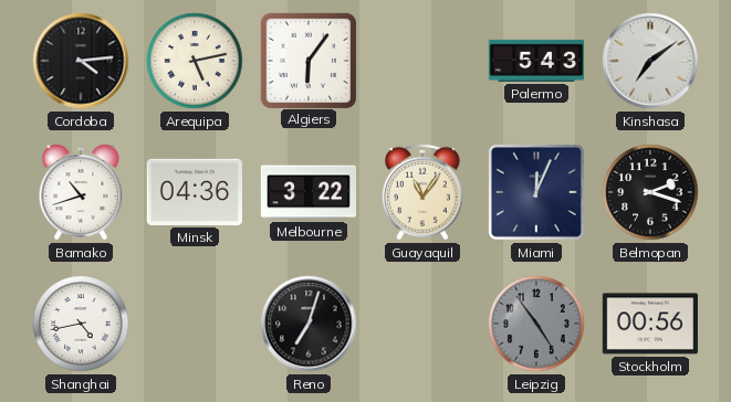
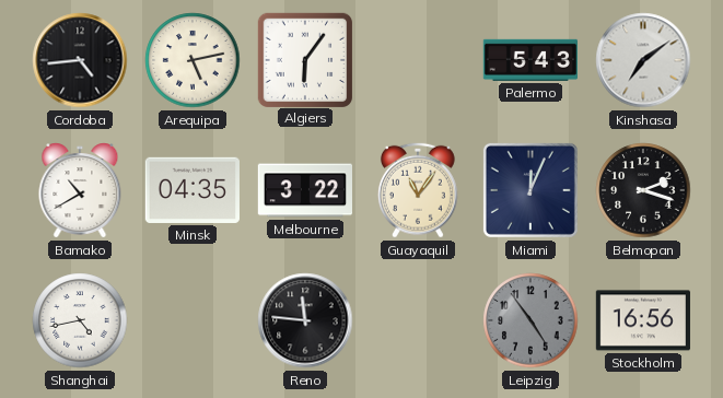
Cordoba: 4:14 -> 4:44
Bamako: 10:42 -> 10:40
Minsk: 04:36 -> 04:35
Reno: 7:03 -> 11:46
Stockholm: 00:56 -> 16:56
